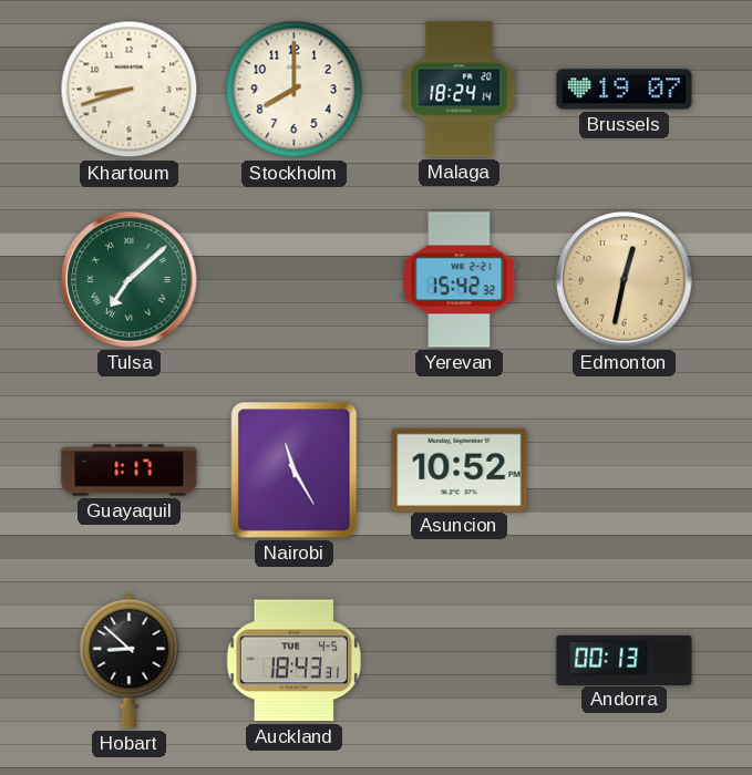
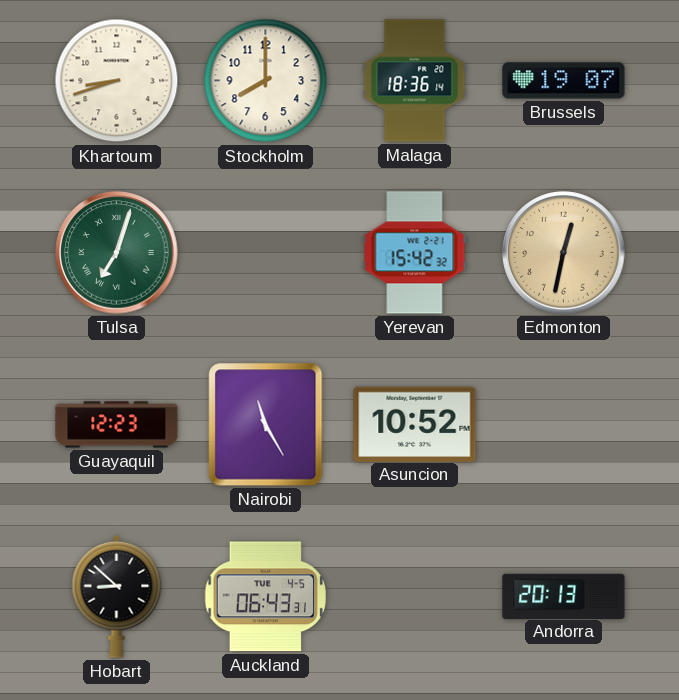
Malaga: 18:24 -> 18:36
Tulsa: 7:08 -> 7:03
Guayaquil: 1:17 -> 12:23
Auckland: 18:43 -> 06:43
Andorra: 00:13 -> 20:13
